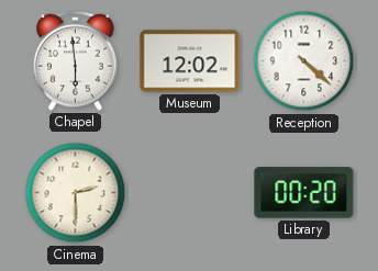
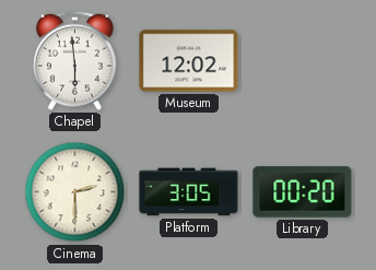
Reception: 4:22 -> none
Platform: none -> 3:05
